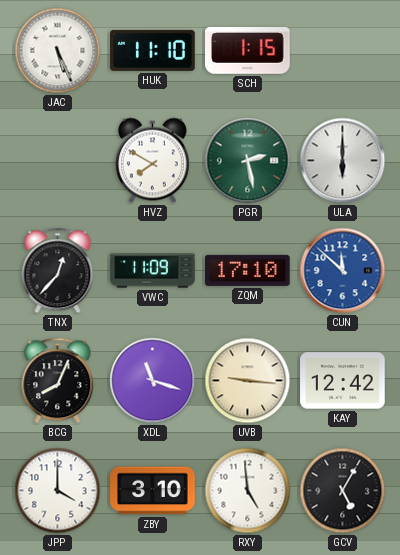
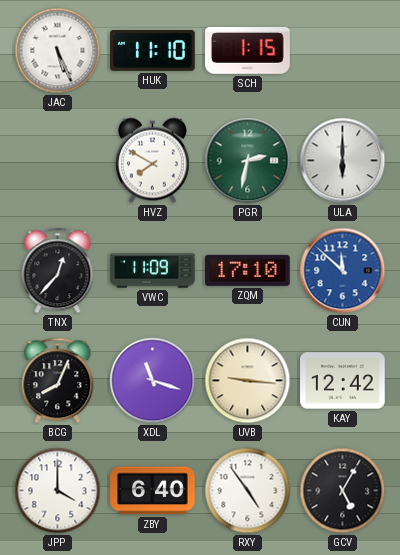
PGR: 2:28 -> 2:32
ZBY: 3:10 -> 6:40
RXY: 4:59 -> 4:54
